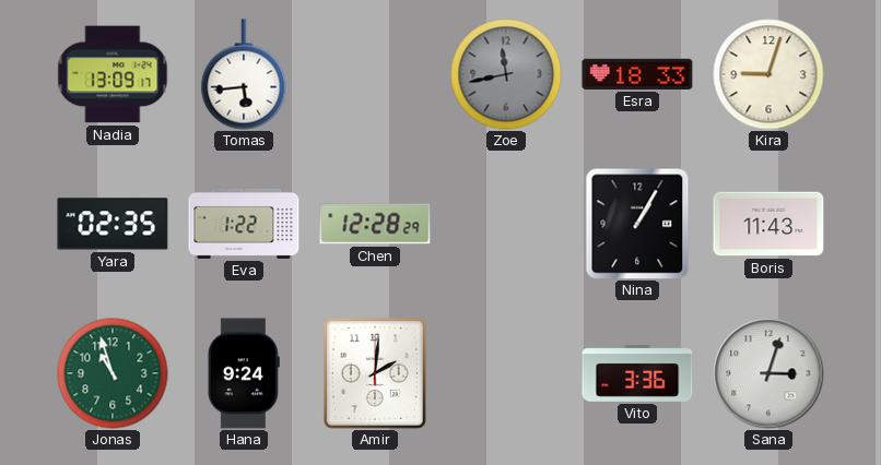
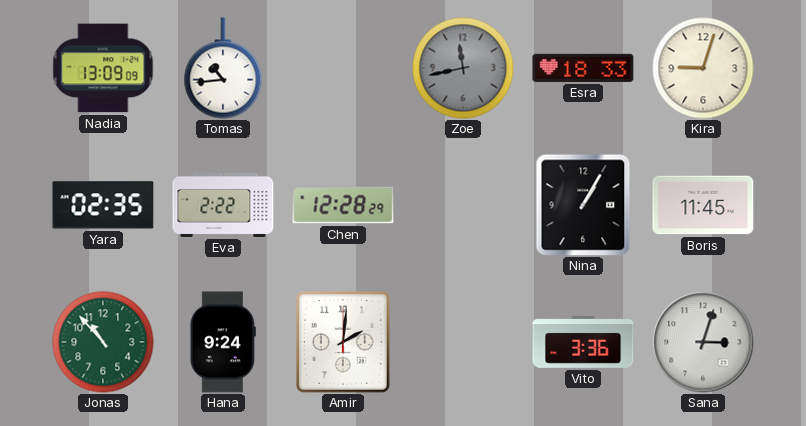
Nadia: 13:09:17 -> 13:09:09
Tomas: 5:44 -> 10:44
Eva: 1:22 -> 2:22
Boris: 11:43 -> 11:45
Jonas: 10:57 -> 10:53
